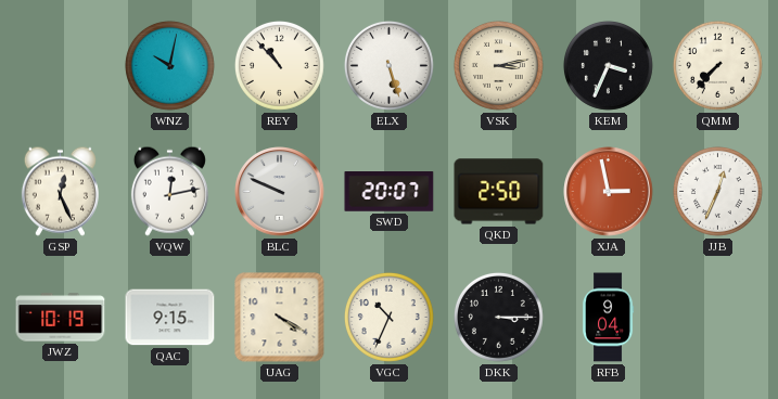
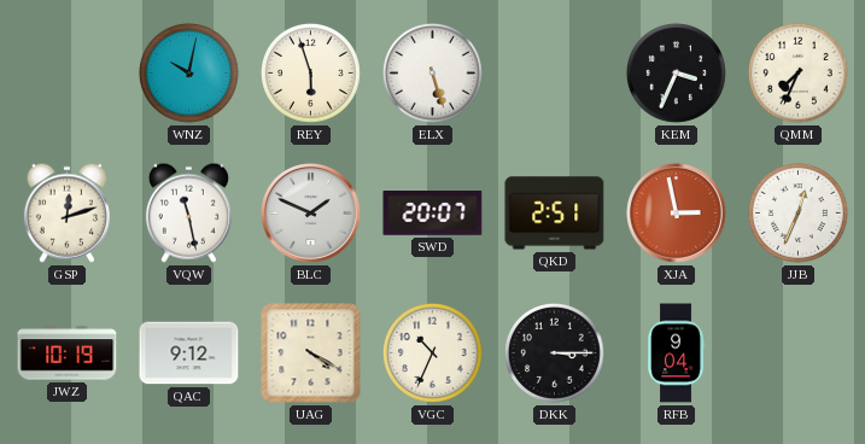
REY: 10:53 -> 5:57
VSK: 3:13 -> none
QMM: 7:37 -> 7:34
GSP: 12:26 -> 12:12
VQW: 12:13 -> 11:28
BLC: 9:49 -> 1:49
QKD: 2:50 -> 2:51
QAC: 9:15 -> 9:12
